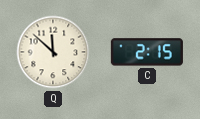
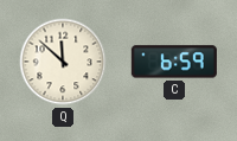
C: 2:15 -> 6:59
